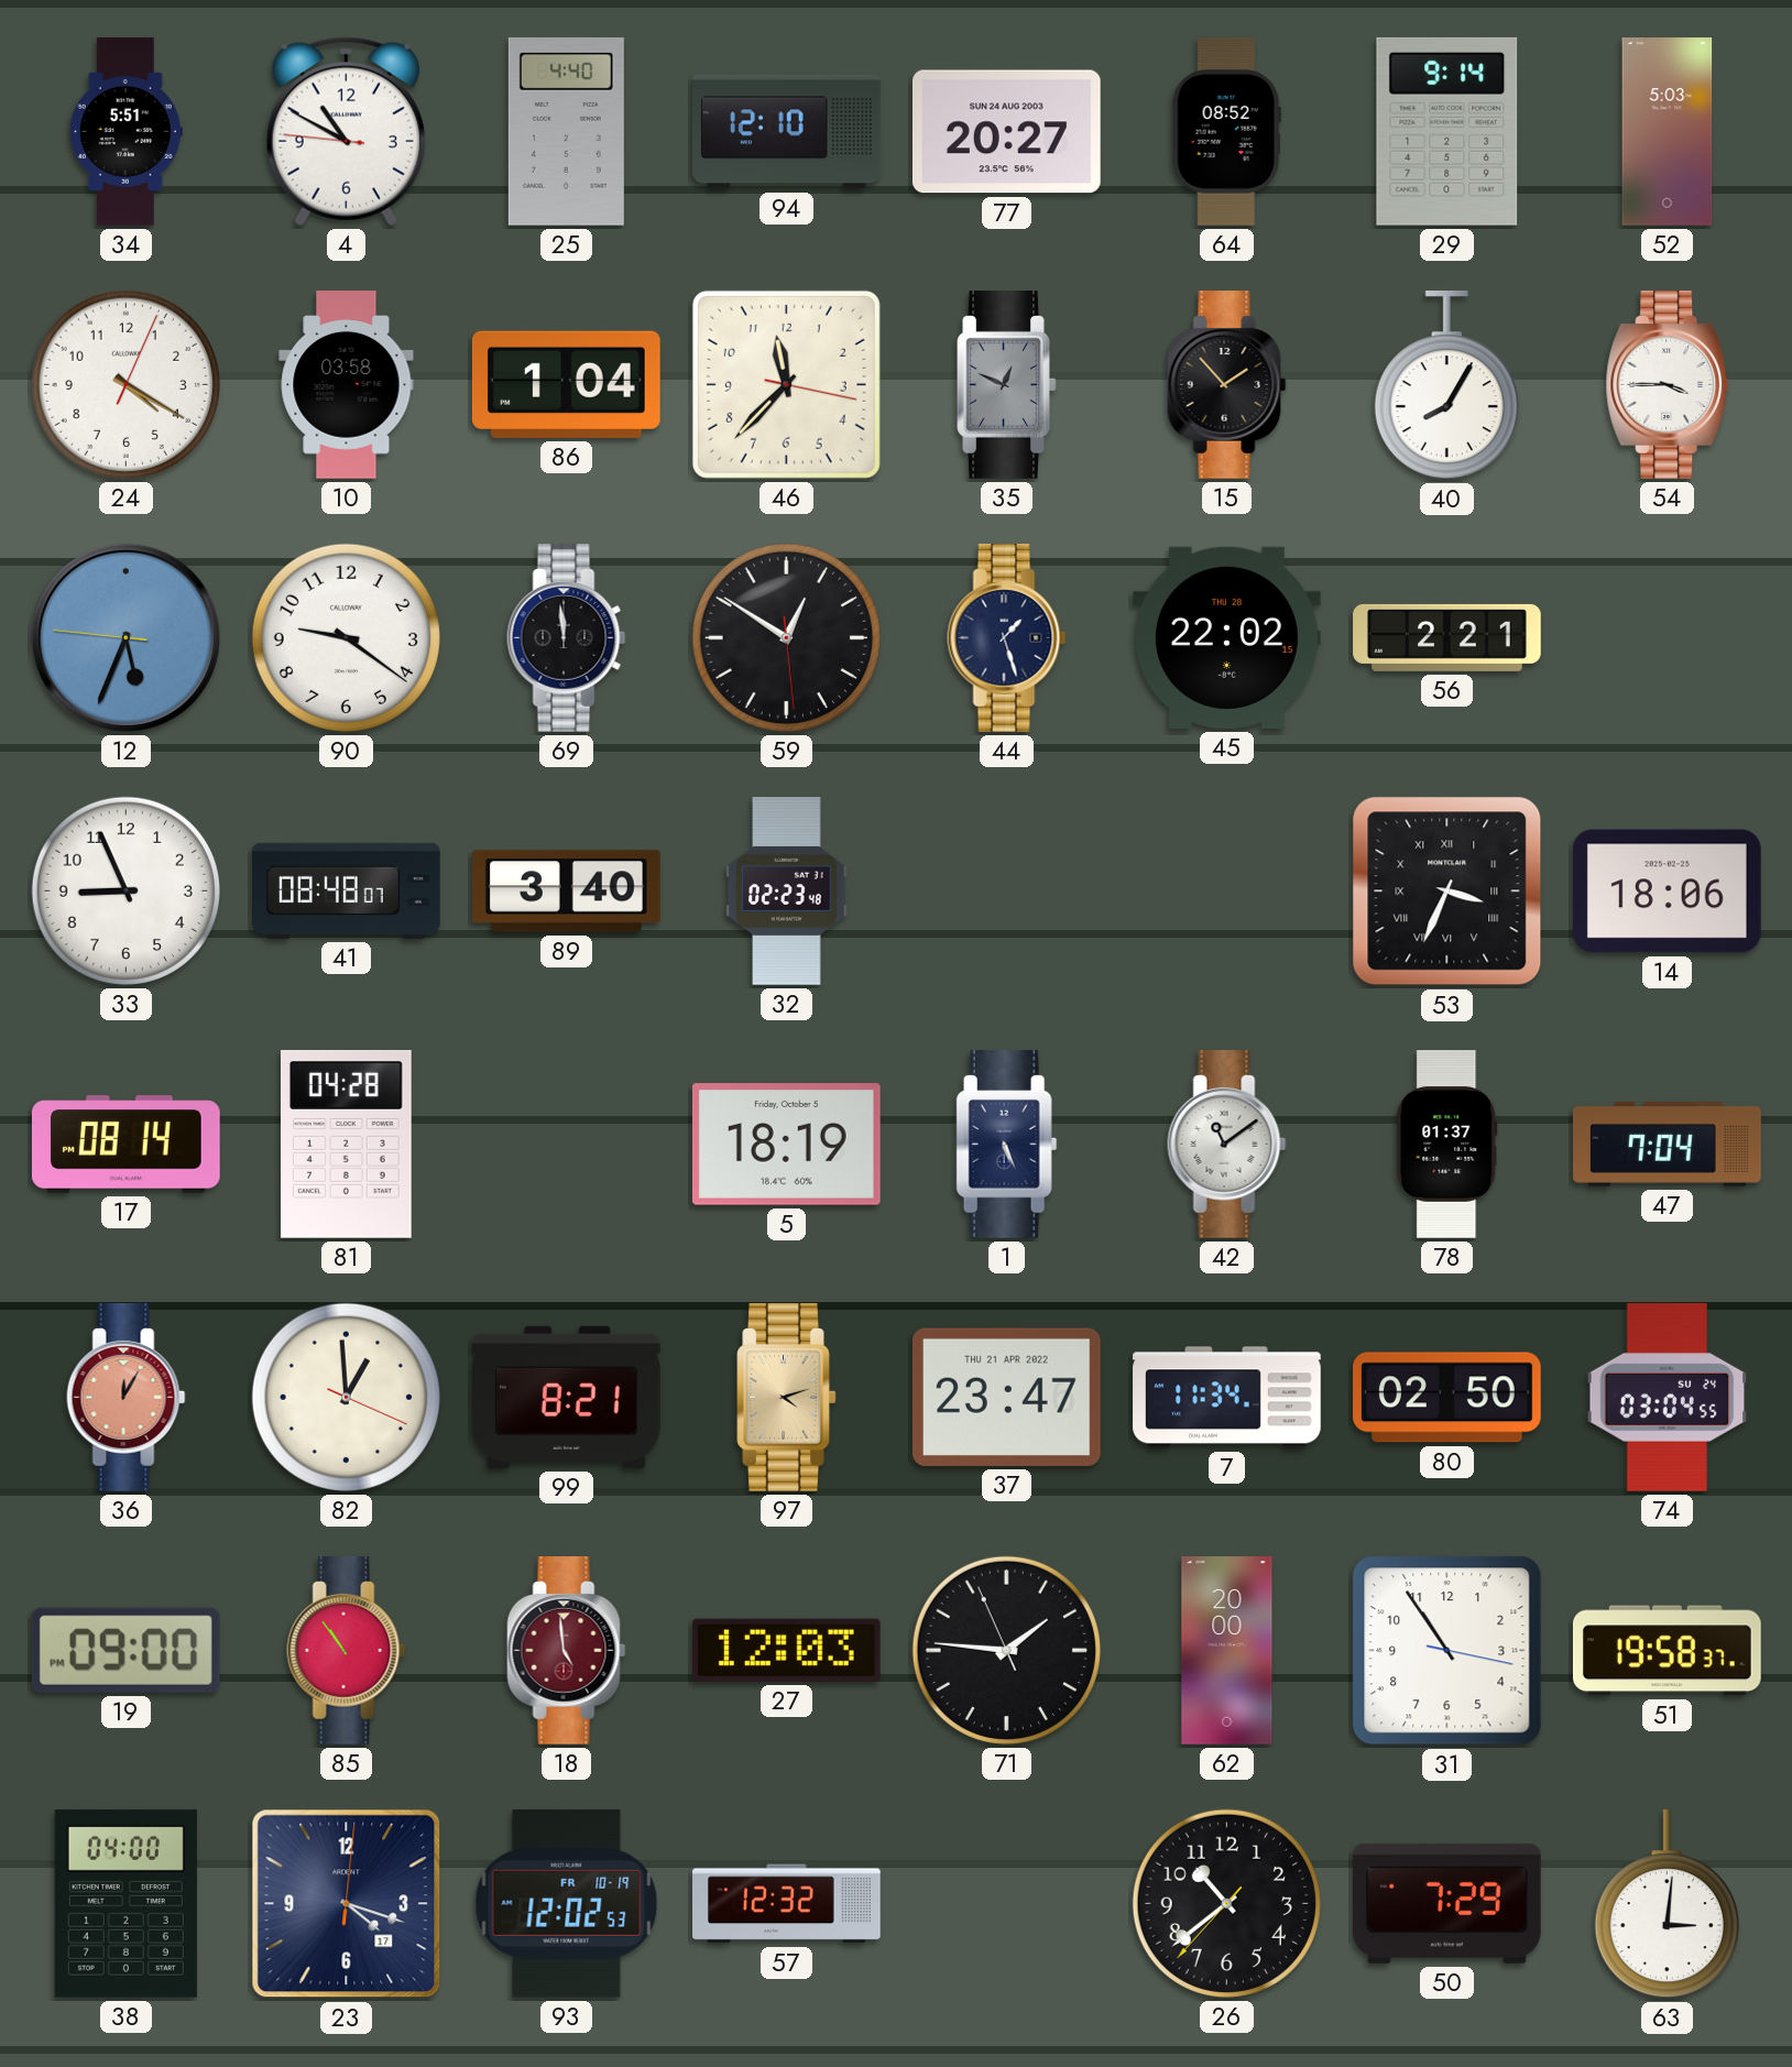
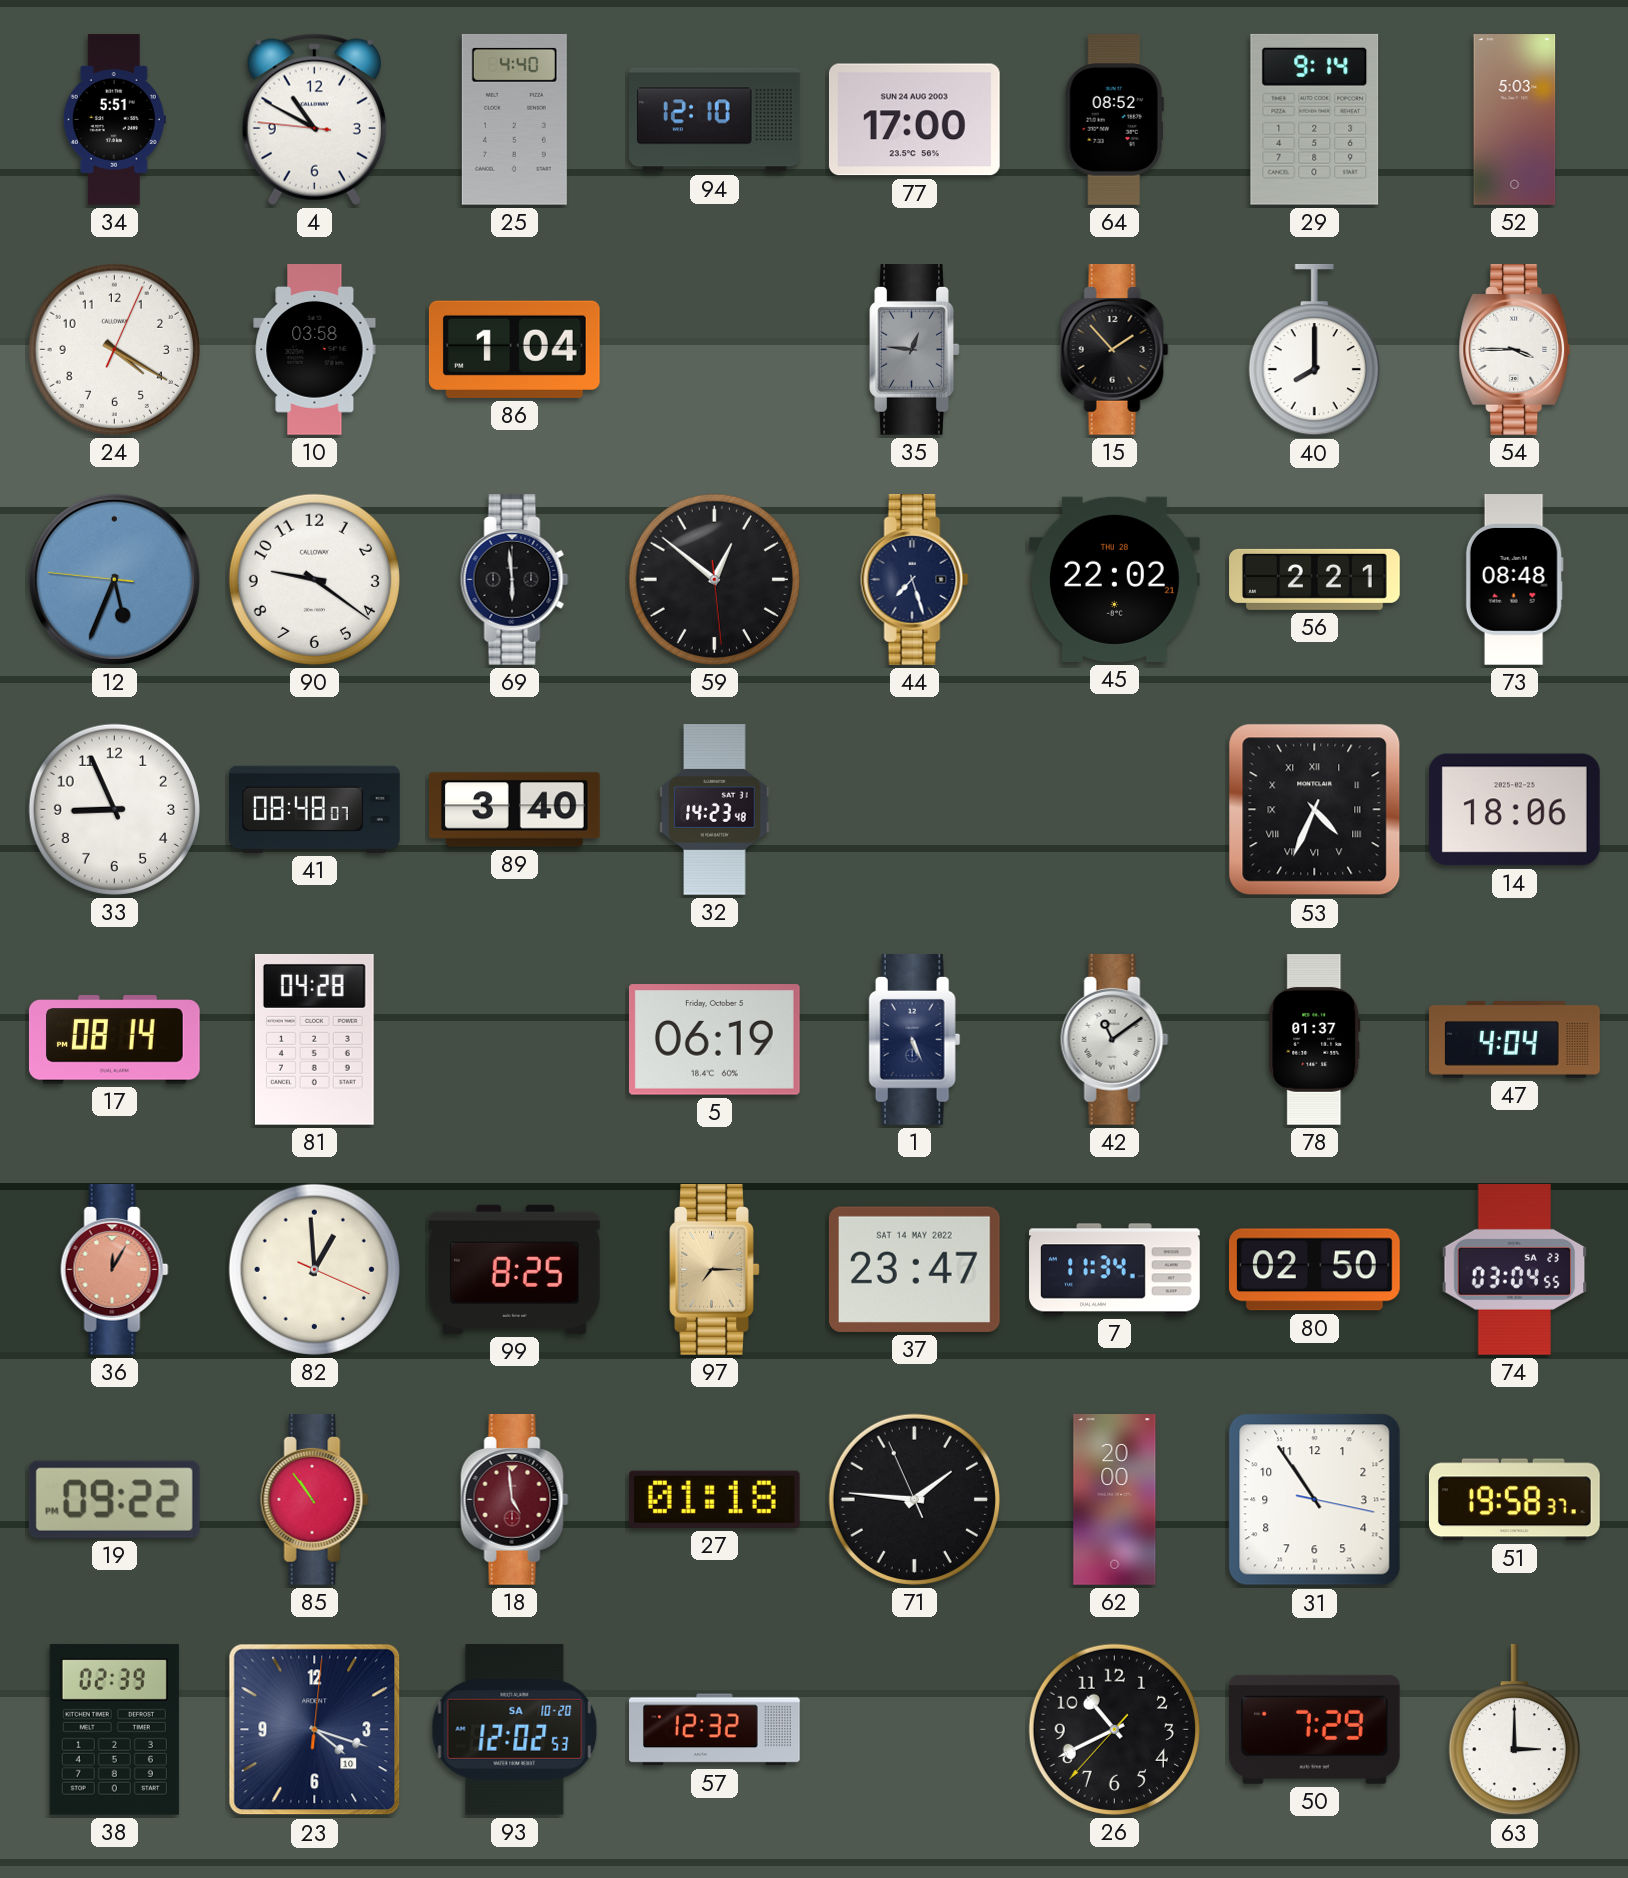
77: 20:27 -> 17:00
46: 11:37 -> none
35: 12:49 -> 12:46
40: 8:05 -> 8:00
69: 11:59 -> 5:59
59: 12:50 -> 12:51
44: 1:27 -> 7:27
45: 22:02:15 -> 22:02:21
73: none -> 08:48
32: 02:23 -> 14:23
53: 3:34 -> 4:34
5: 18:19 -> 06:19
47: 7:04 -> 4:04
99: 8:21 -> 8:25
97: 4:12 -> 7:15
37 date: THU 21 APR 2022 -> SAT 14 MAY 2022
74 date: SU 24 -> SA 23
19: 09:00 -> 09:22
27: 12:03 -> 01:18
38: 04:00 -> 02:39
23 date: 17 -> 10
93 date: FR 10-19 -> SA 10-20
26: 10:38 -> 10:40
63: 3:01 -> 3:00
